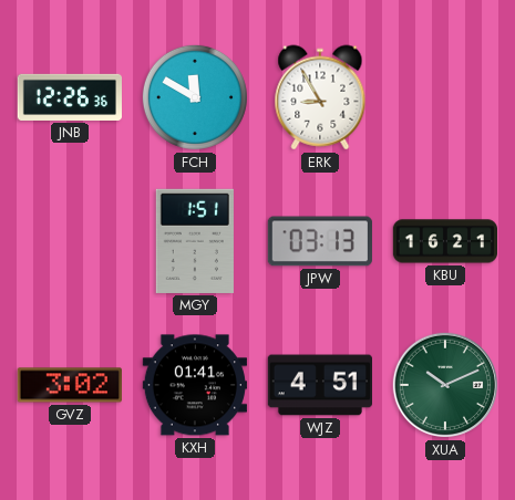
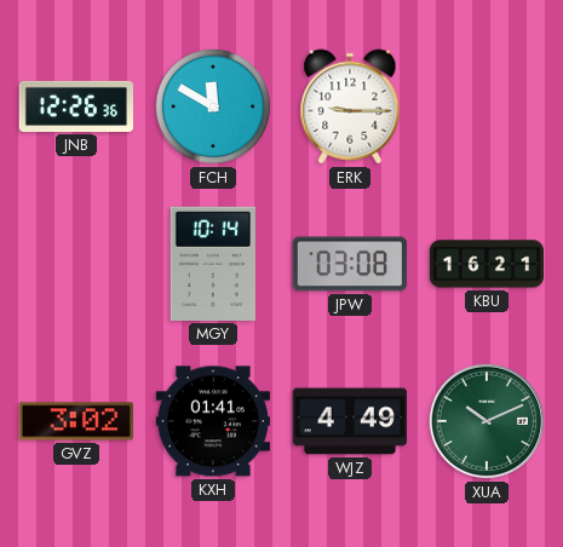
ERK: 8:55 -> 9:15
MGY: 1:51 -> 10:14
JPW: 03:13 -> 03:08
WJZ: 4:51 -> 4:49
